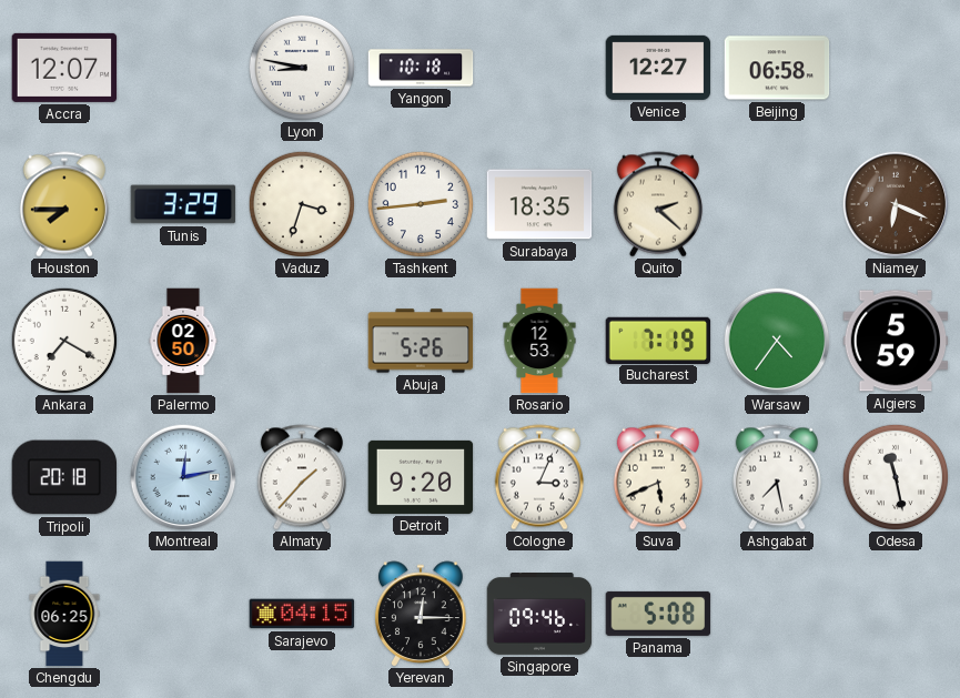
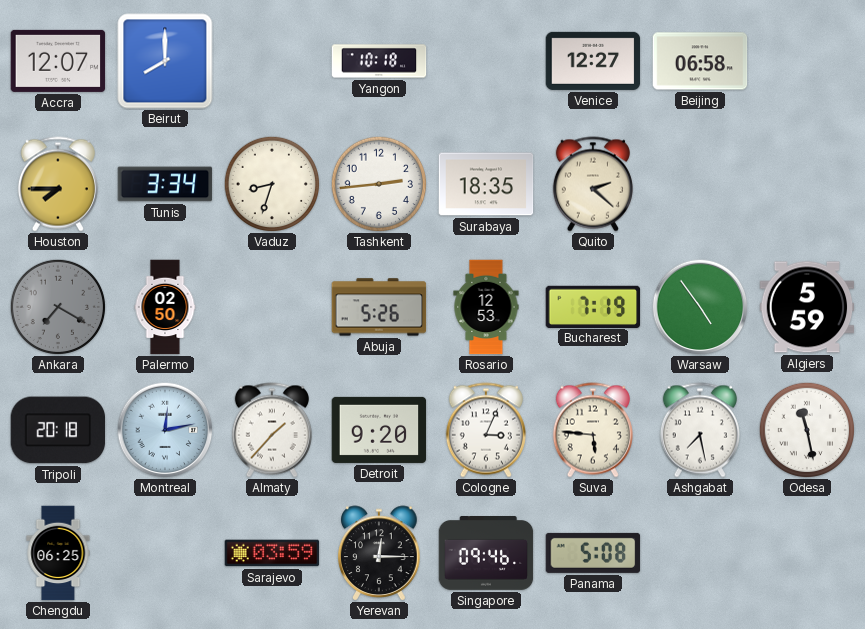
Beirut: none -> 8:00
Lyon: 8:47 -> none
Tunis: 3:29 -> 3:34
Vaduz: 3:33 -> 8:33
Niamey: 6:19 -> none
Ankara dial: white -> grey
Warsaw: 4:36 -> 4:54
Suva: 5:41 -> 5:46
Sarajevo: 04:15 -> 03:59
